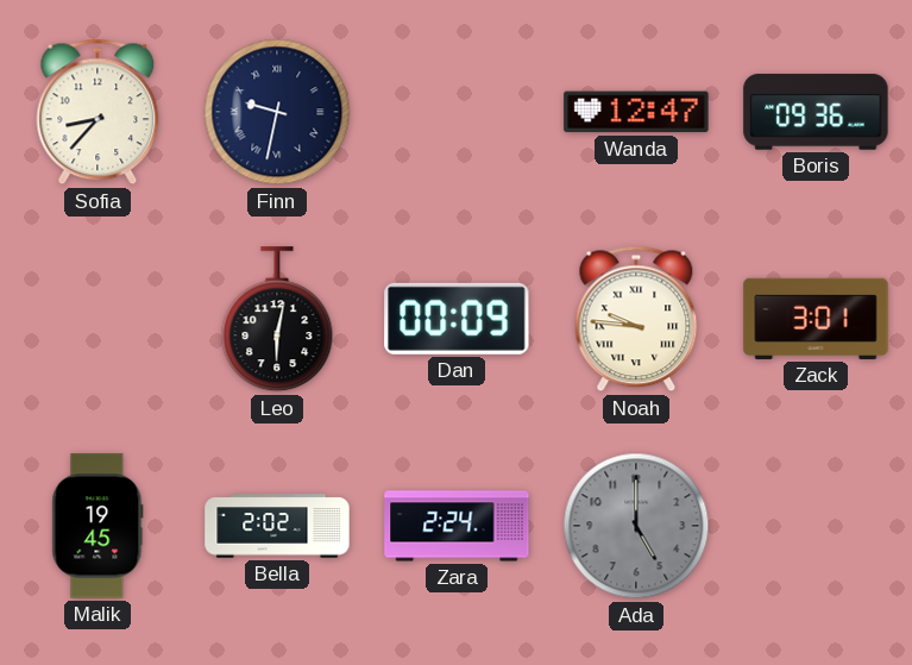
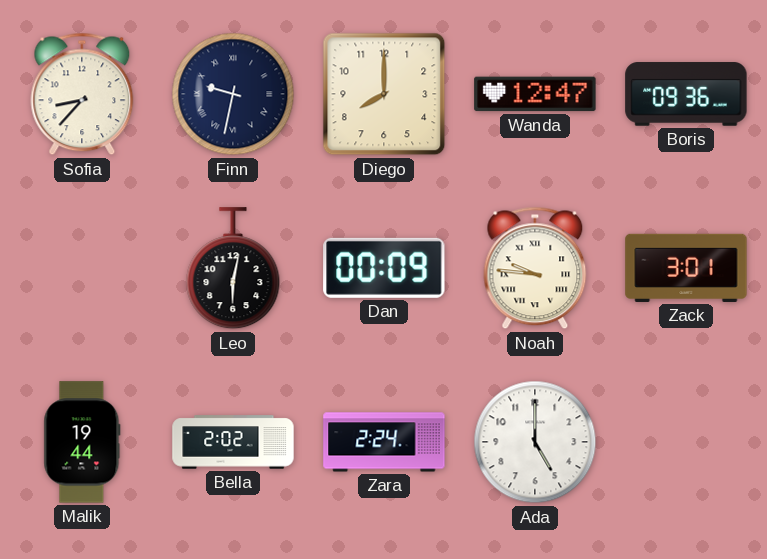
Diego: none -> 8:00
Malik: 19:45 -> 19:44
Ada dial: grey -> white
